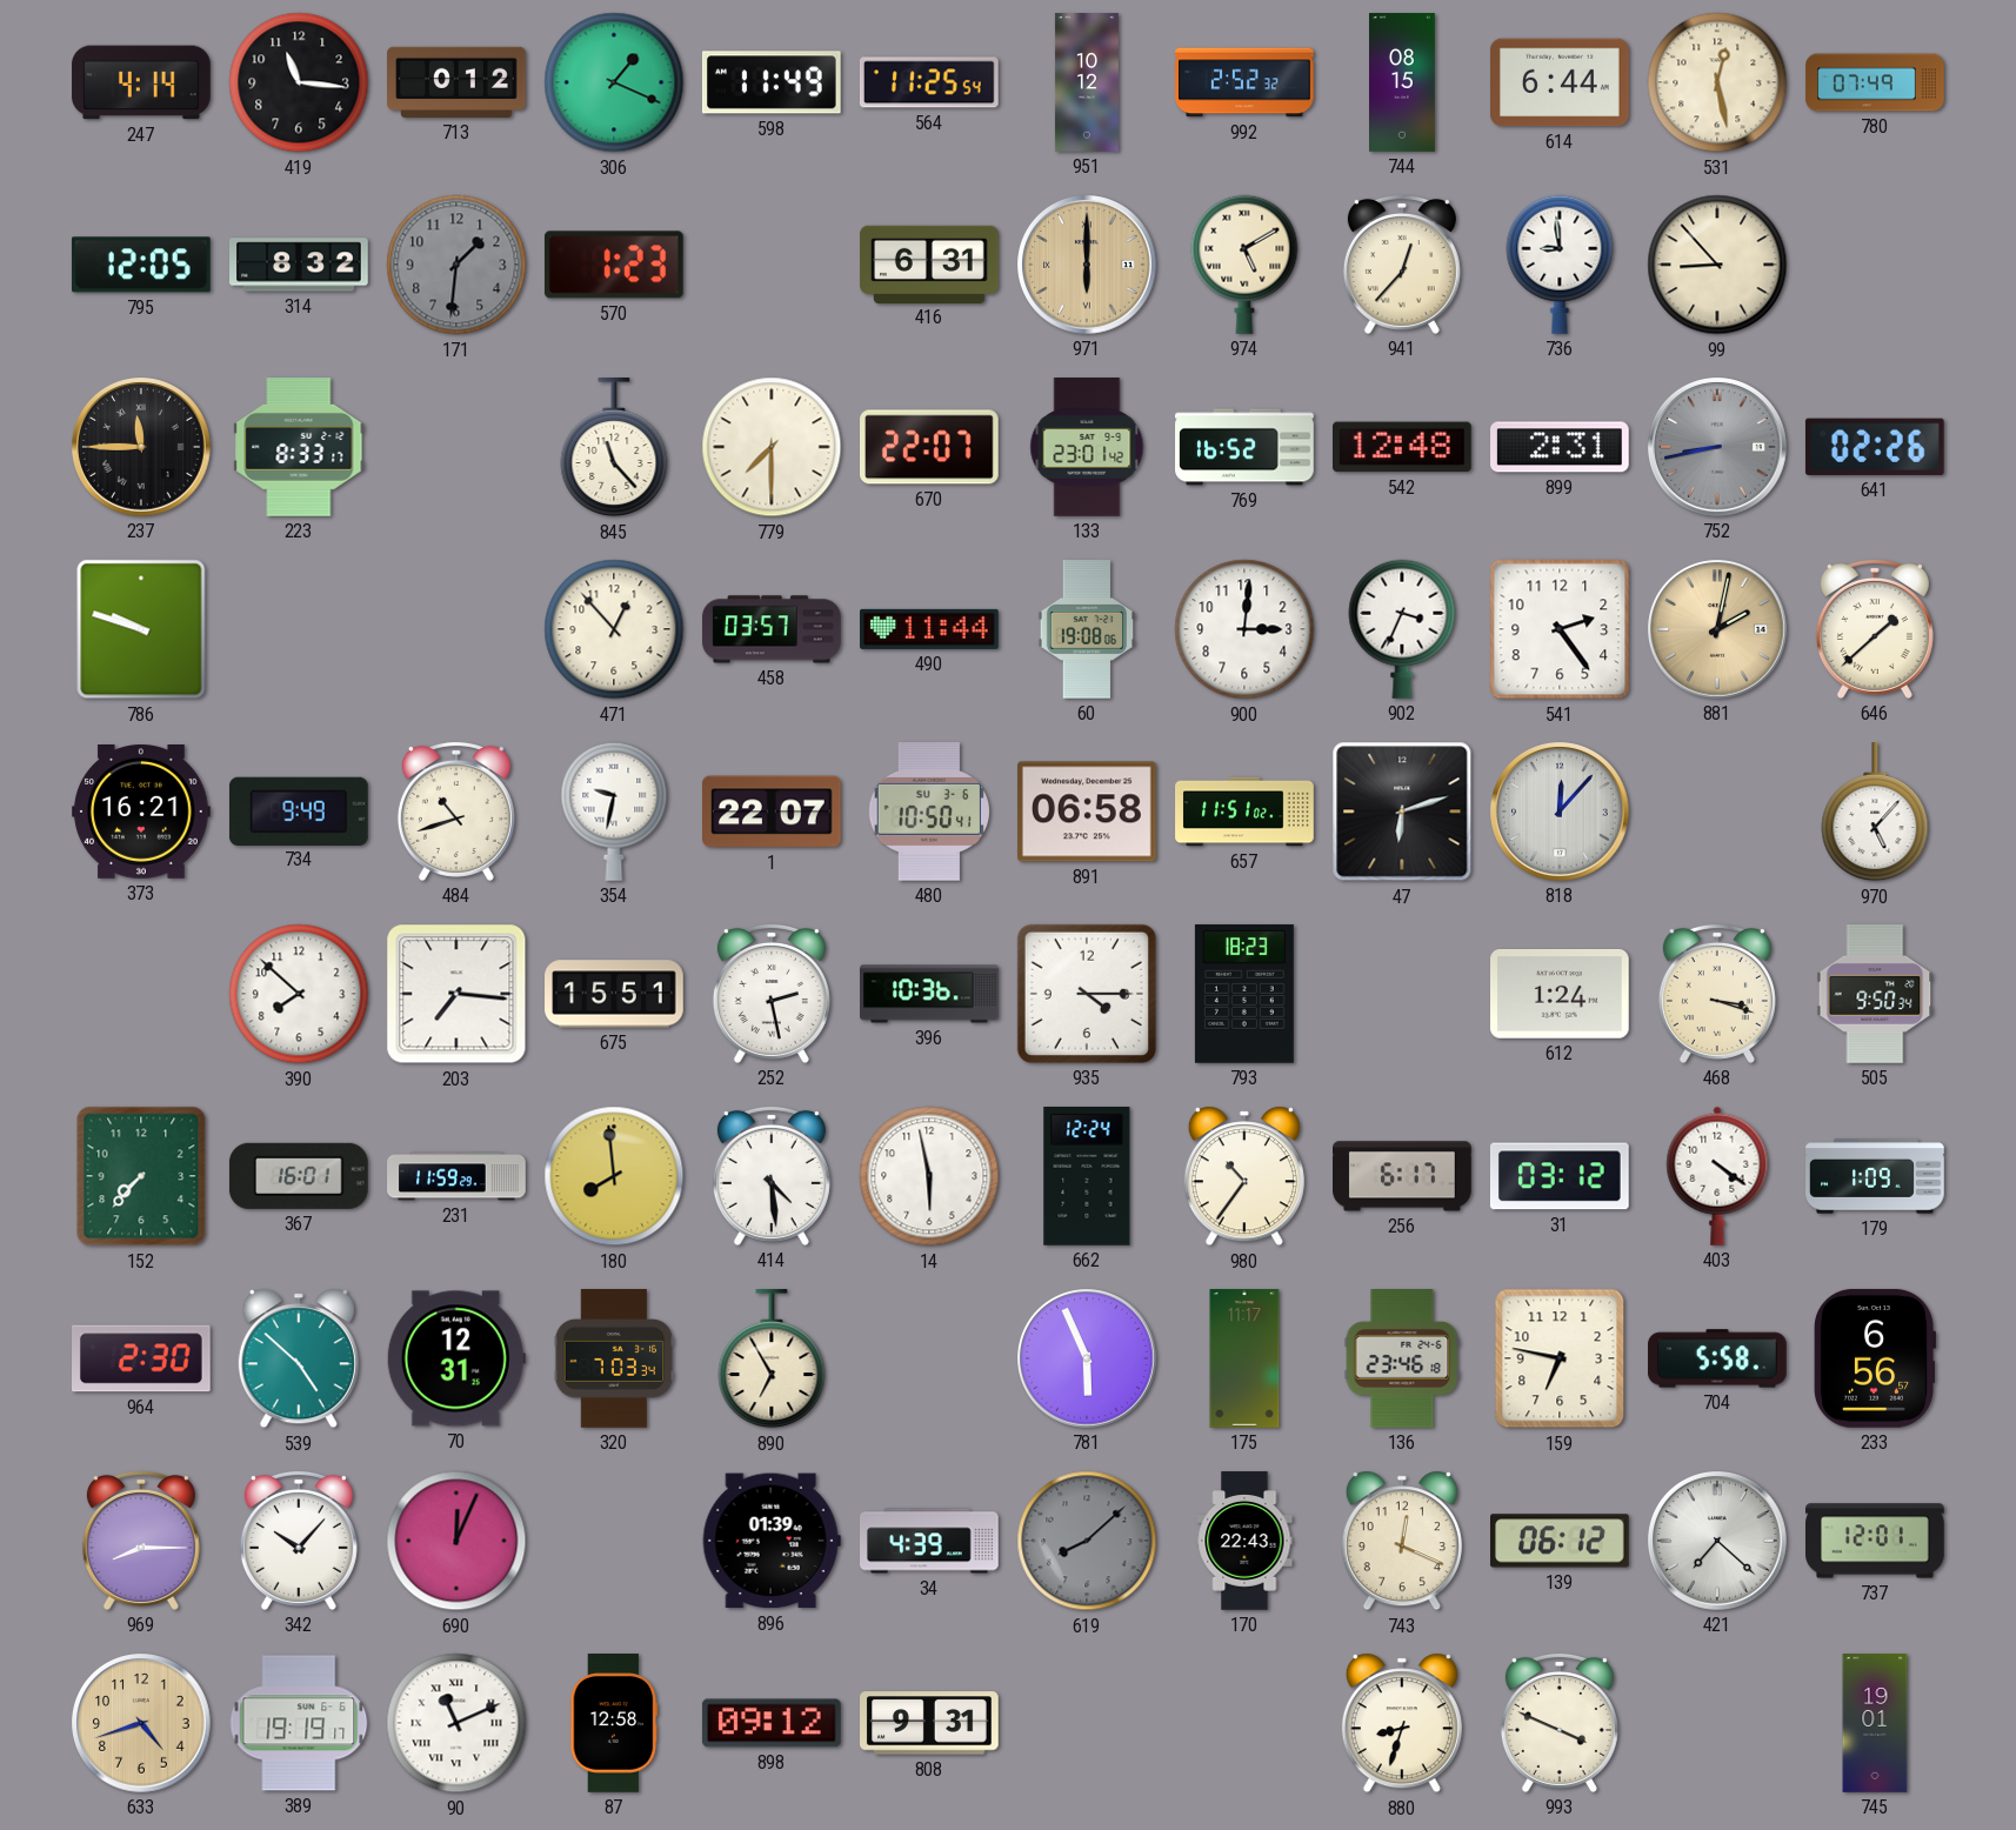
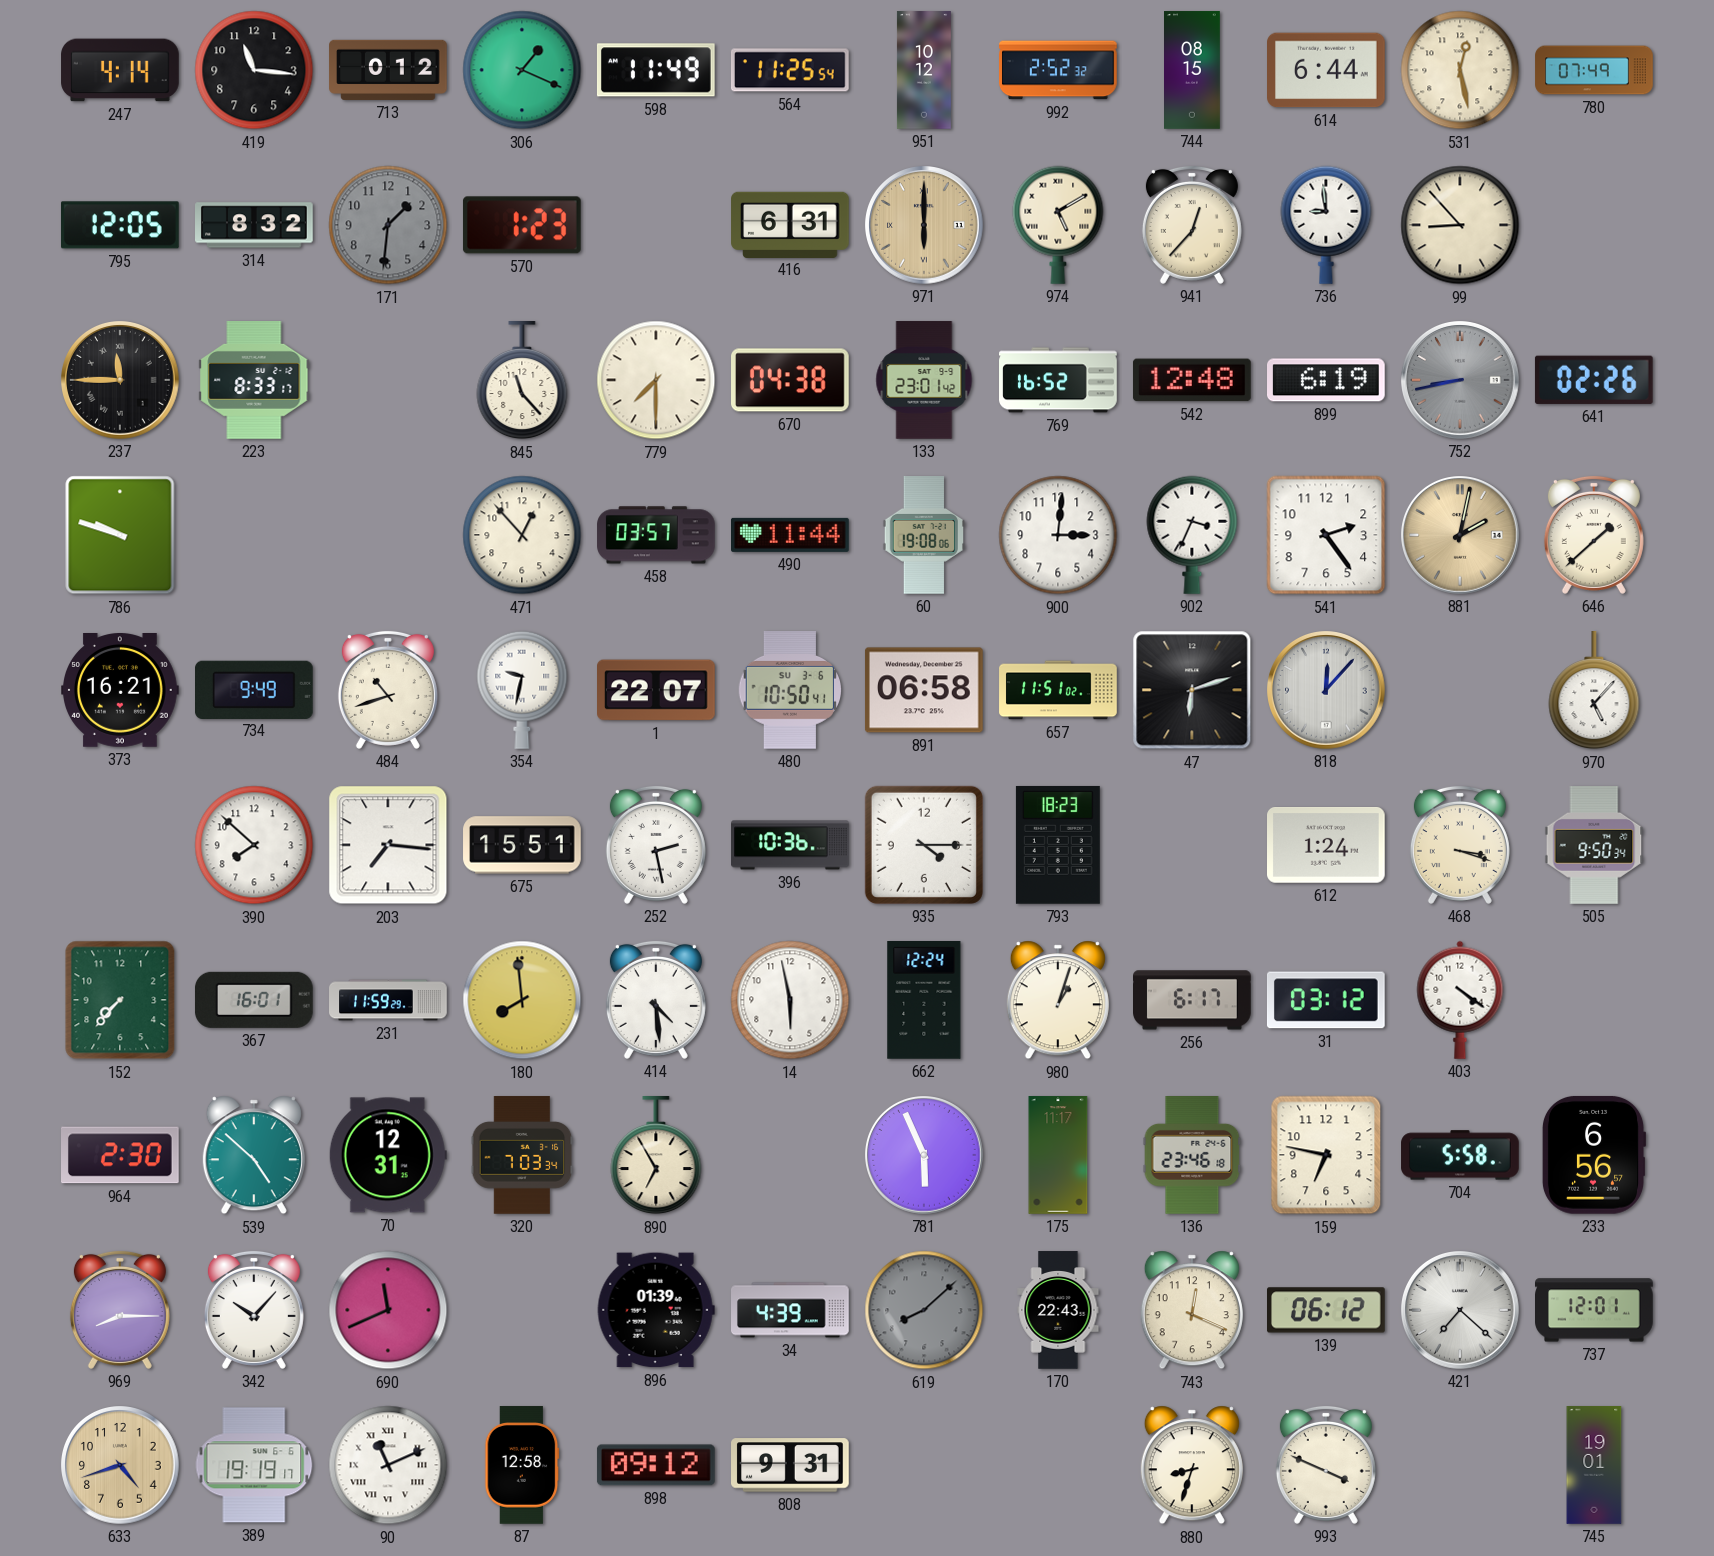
670: 22:07 -> 04:38
899: 2:31 -> 6:19
980: 10:36 -> 1:03
179: 1:09 -> none
690: 12:04 -> 11:41
